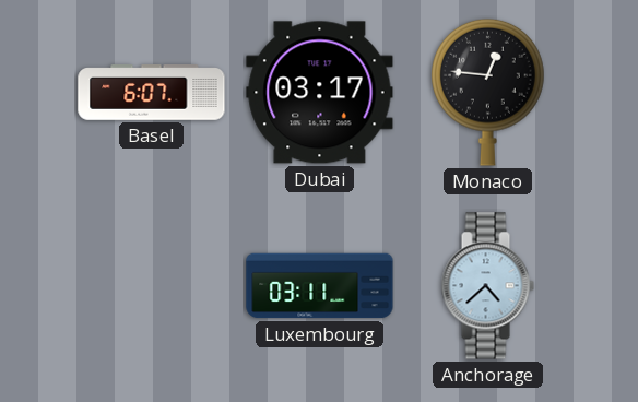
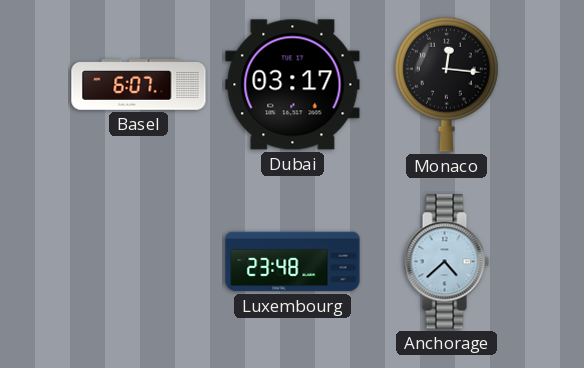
Monaco: 12:46 -> 12:16
Luxembourg: 03:11 -> 23:48
